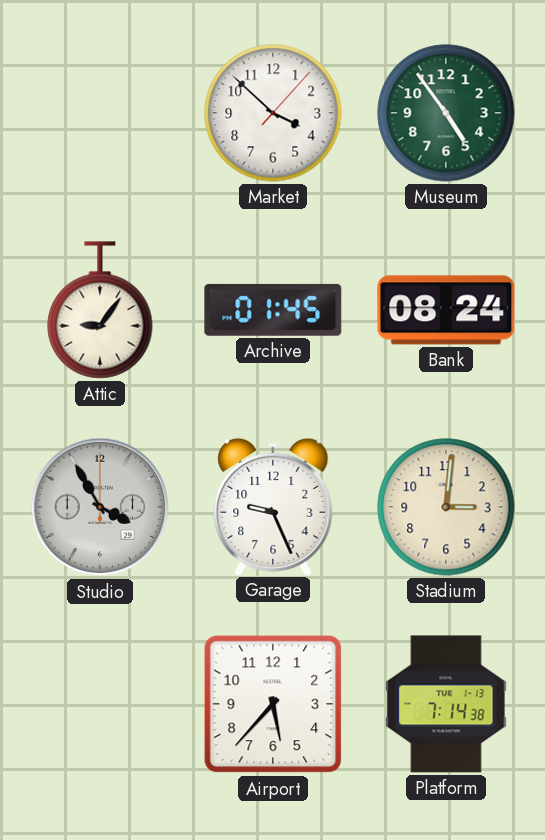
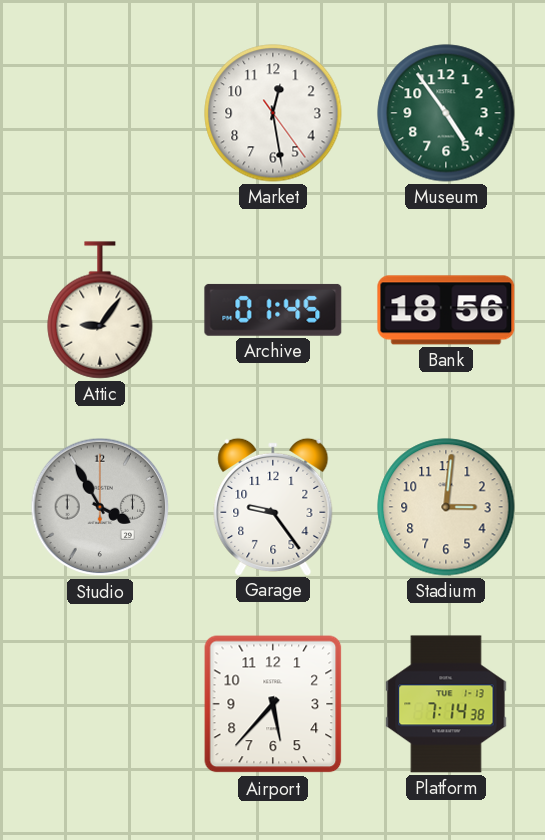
Market: 3:52 -> 12:28
Bank: 08:24 -> 18:56
Garage: 9:26 -> 9:24
